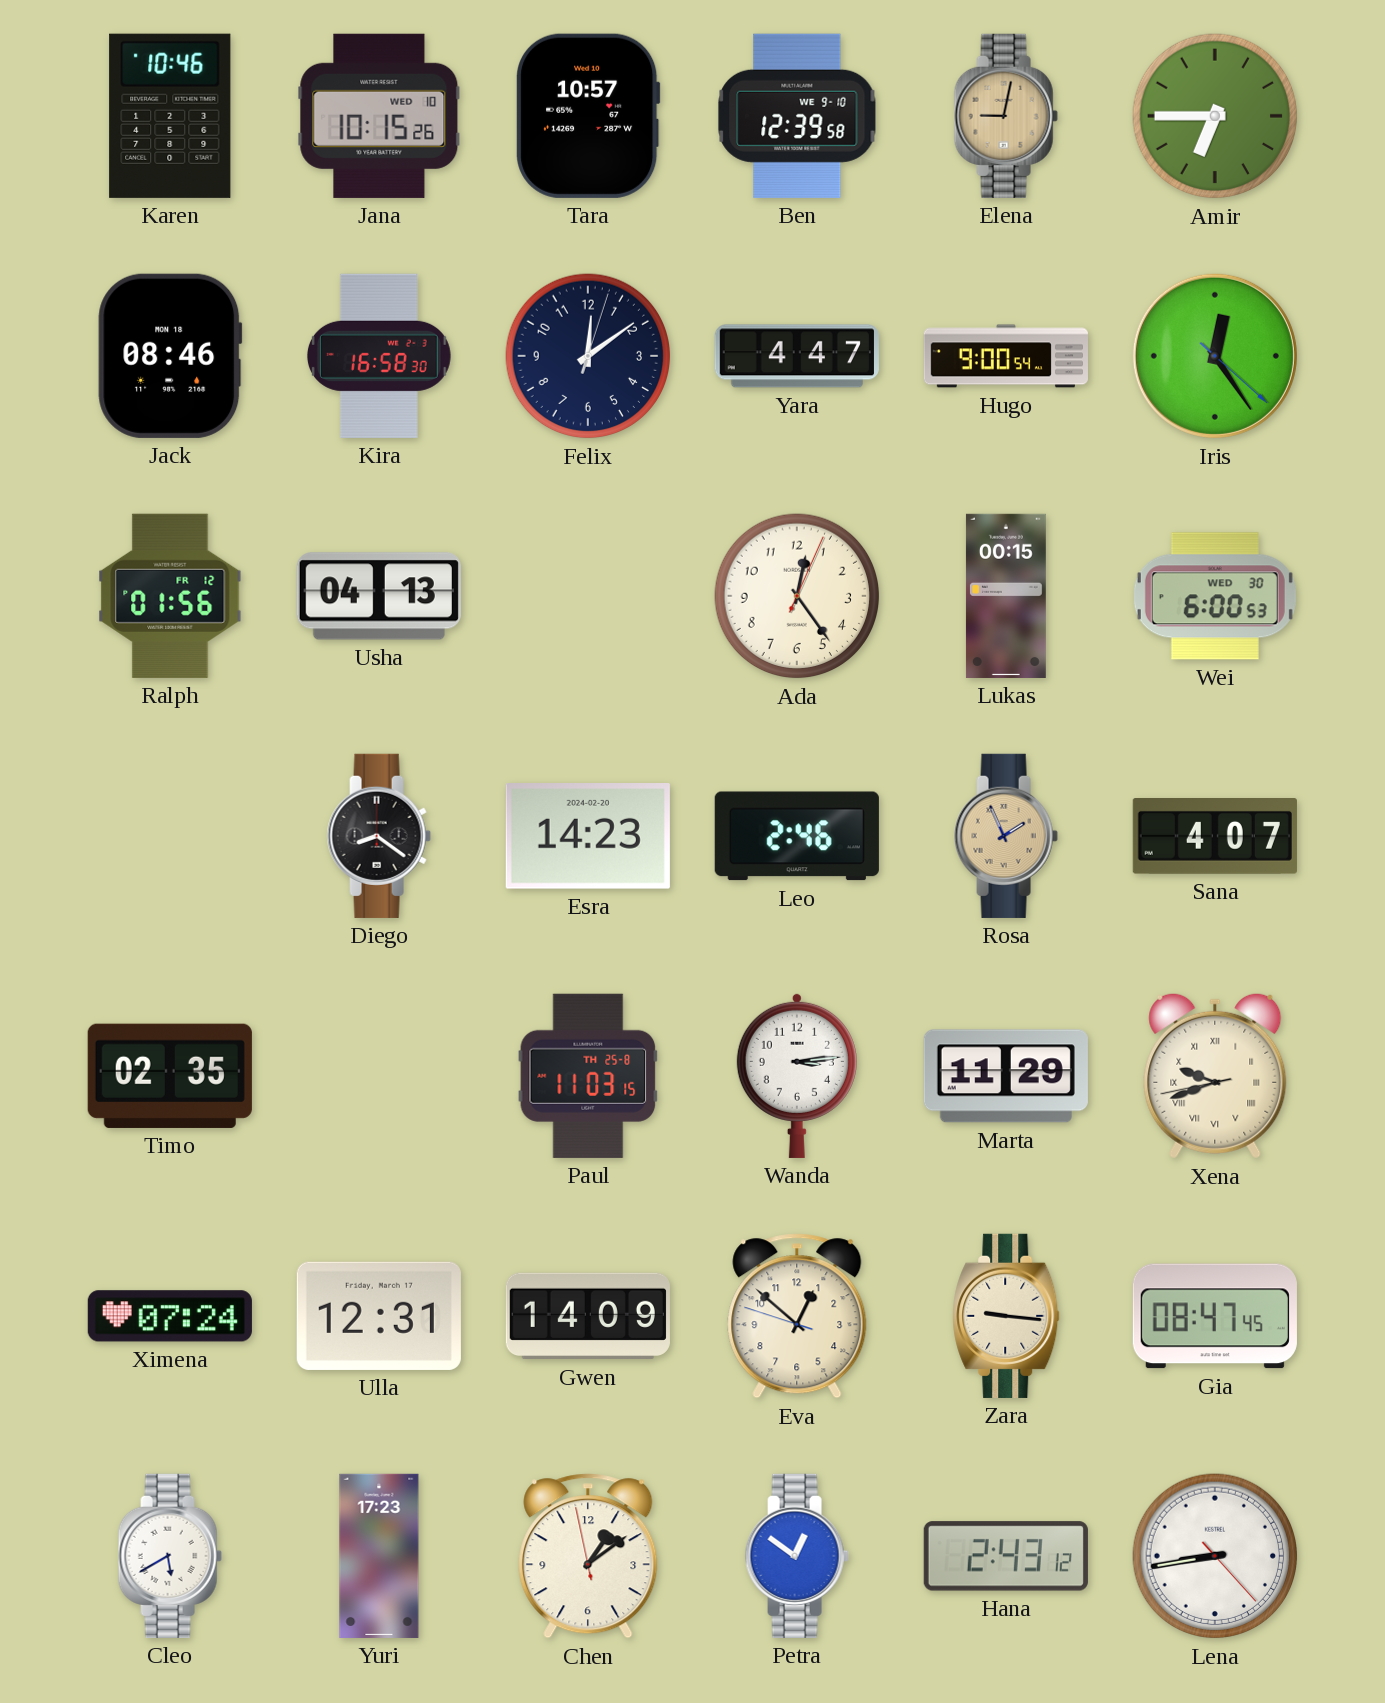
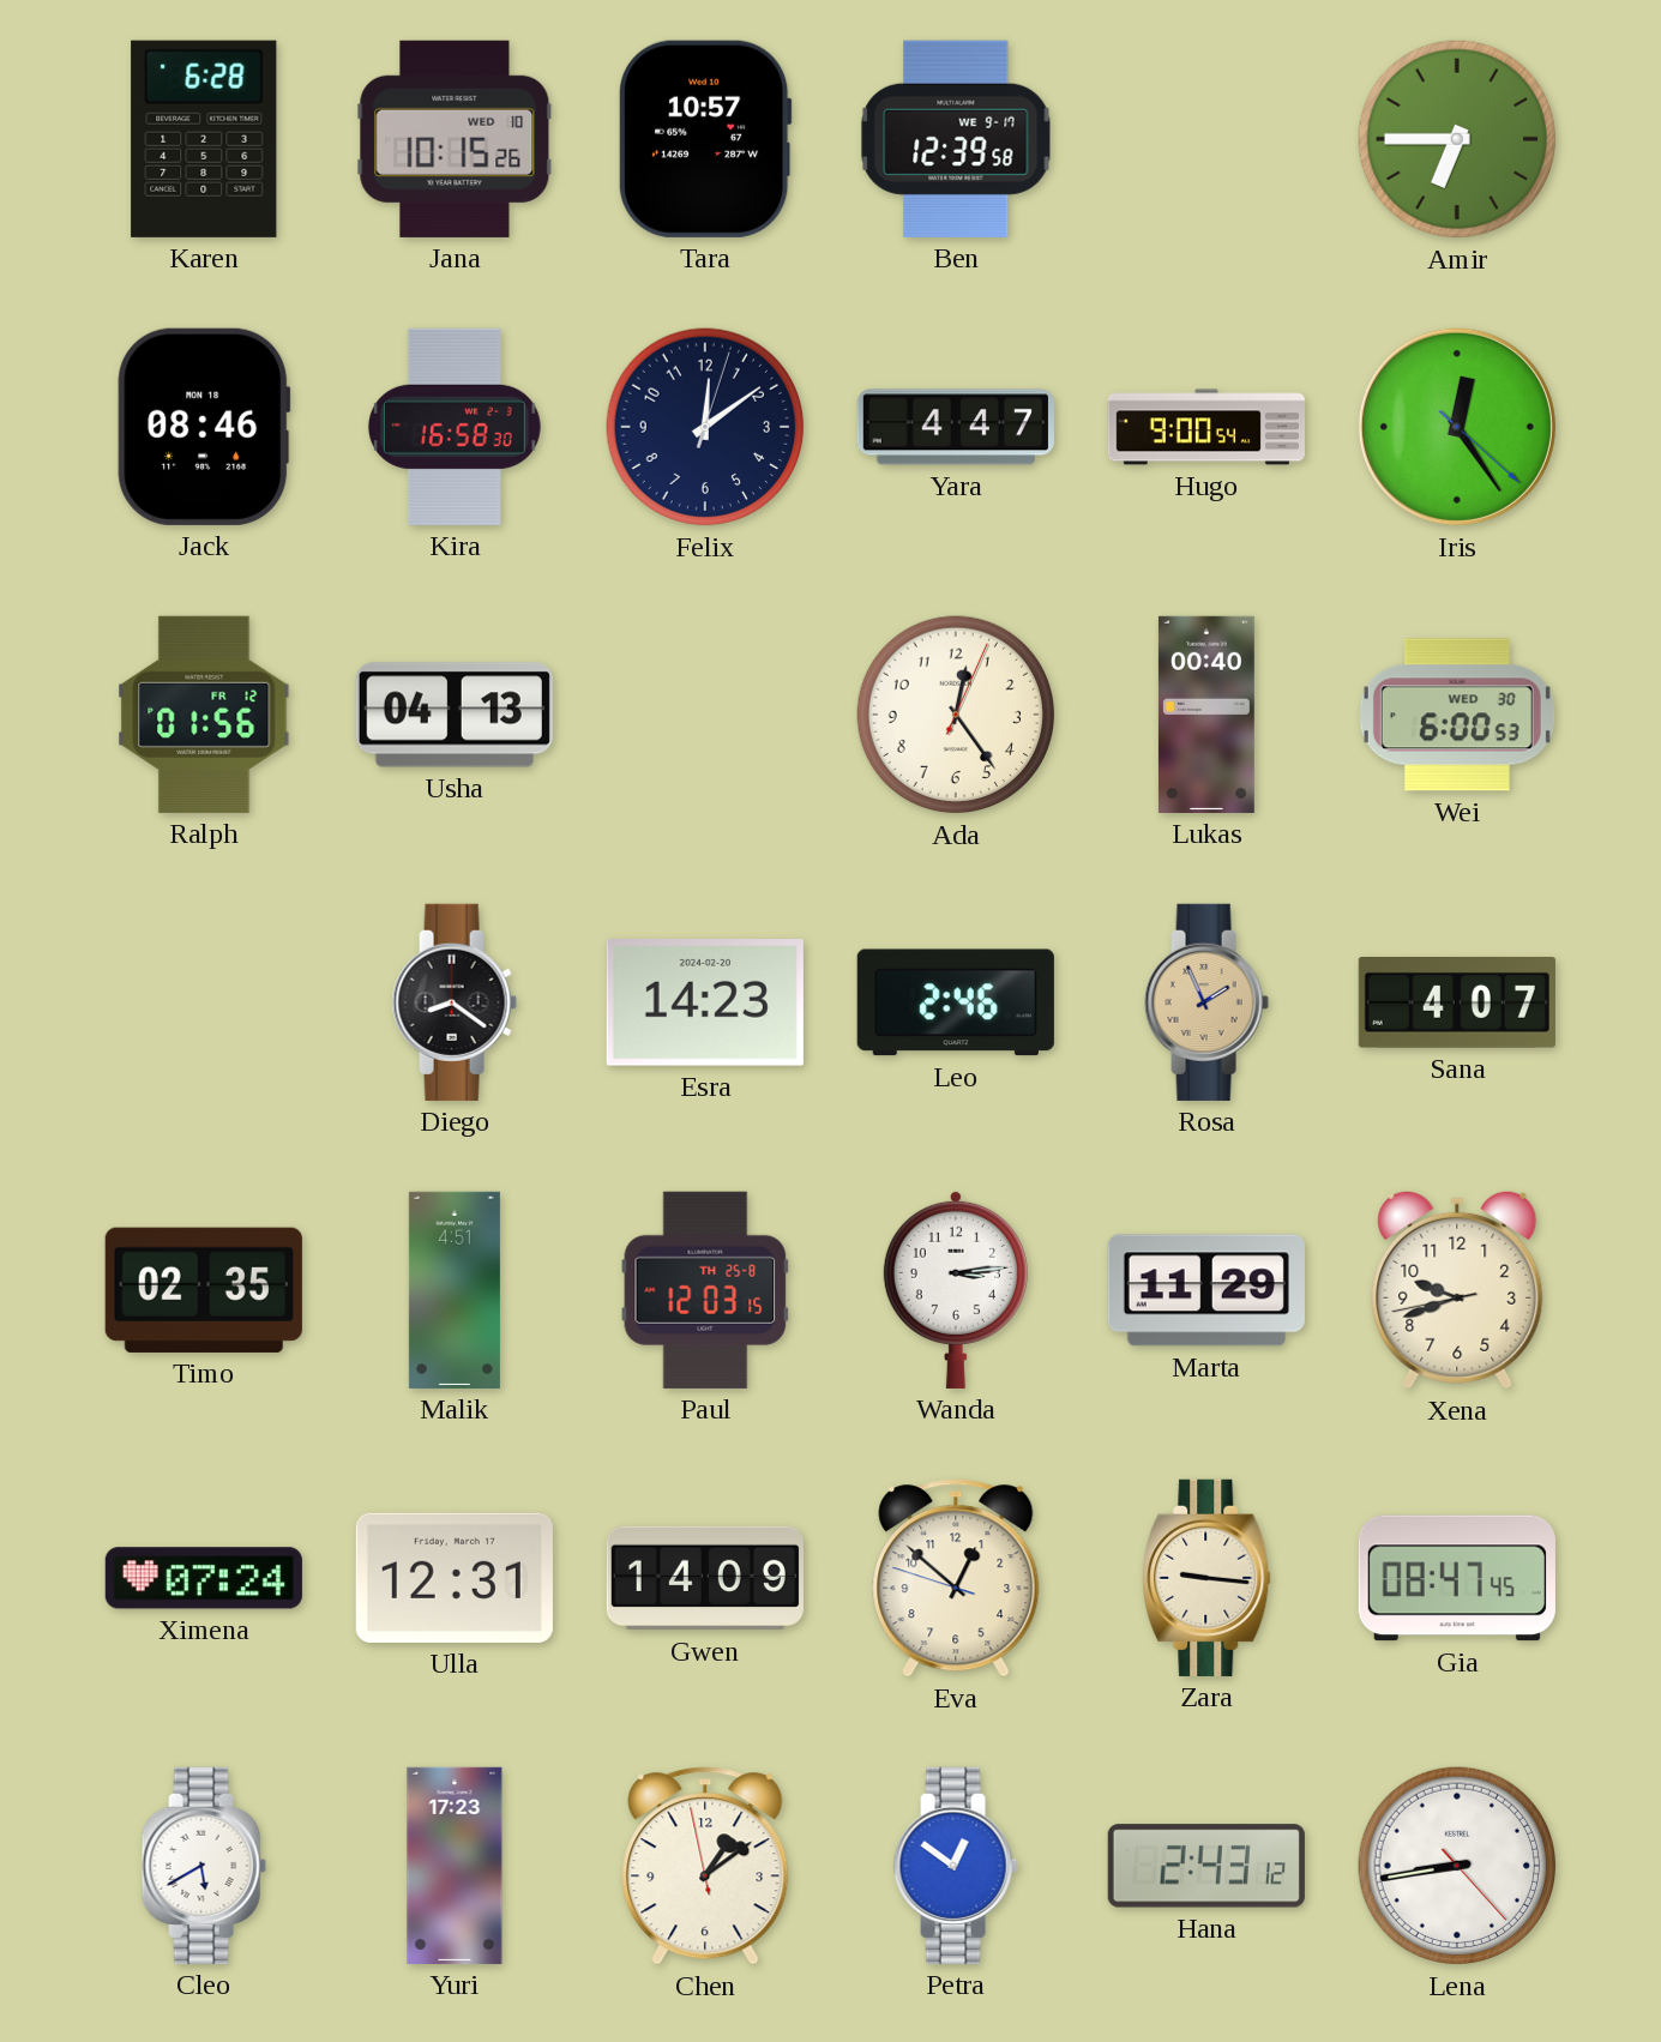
Karen: 10:46 -> 6:28
Ben date: WE 9-10 -> WE 9-17
Elena: 9:02 -> none
Lukas: 00:15 -> 00:40
Malik: none -> 4:51
Paul: 11:03 -> 12:03
Xena numerals: Roman -> Arabic
